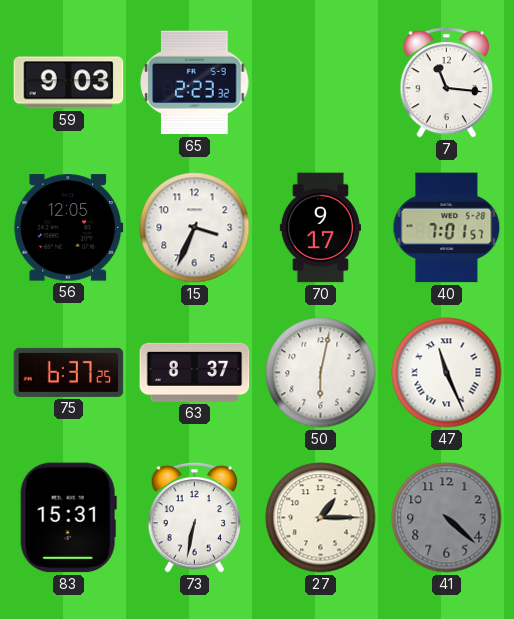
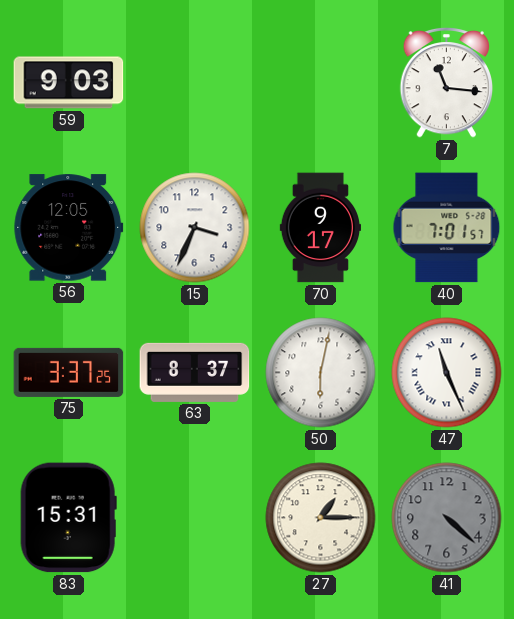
65: 2:23 -> none
75: 6:37 -> 3:37
73: 6:32 -> none
